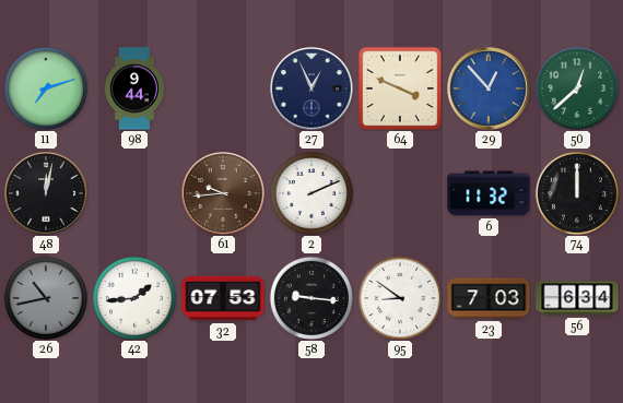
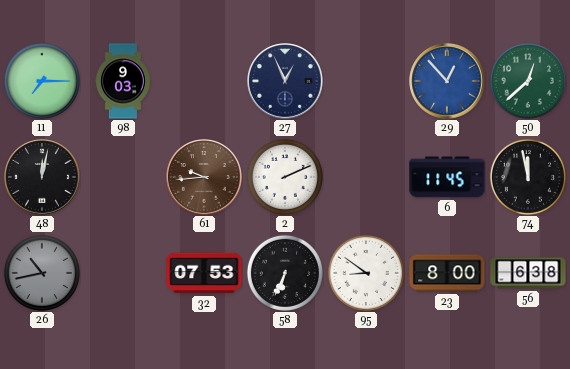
11: 7:12 -> 7:15
98: 9:44 -> 9:03
64: 3:49 -> none
6: 11:32 -> 11:45
74: 12:00 -> 11:58
42: 1:44 -> none
58: 9:16 -> 6:34
23: 7:03 -> 8:00
56: 6:34 -> 6:38
